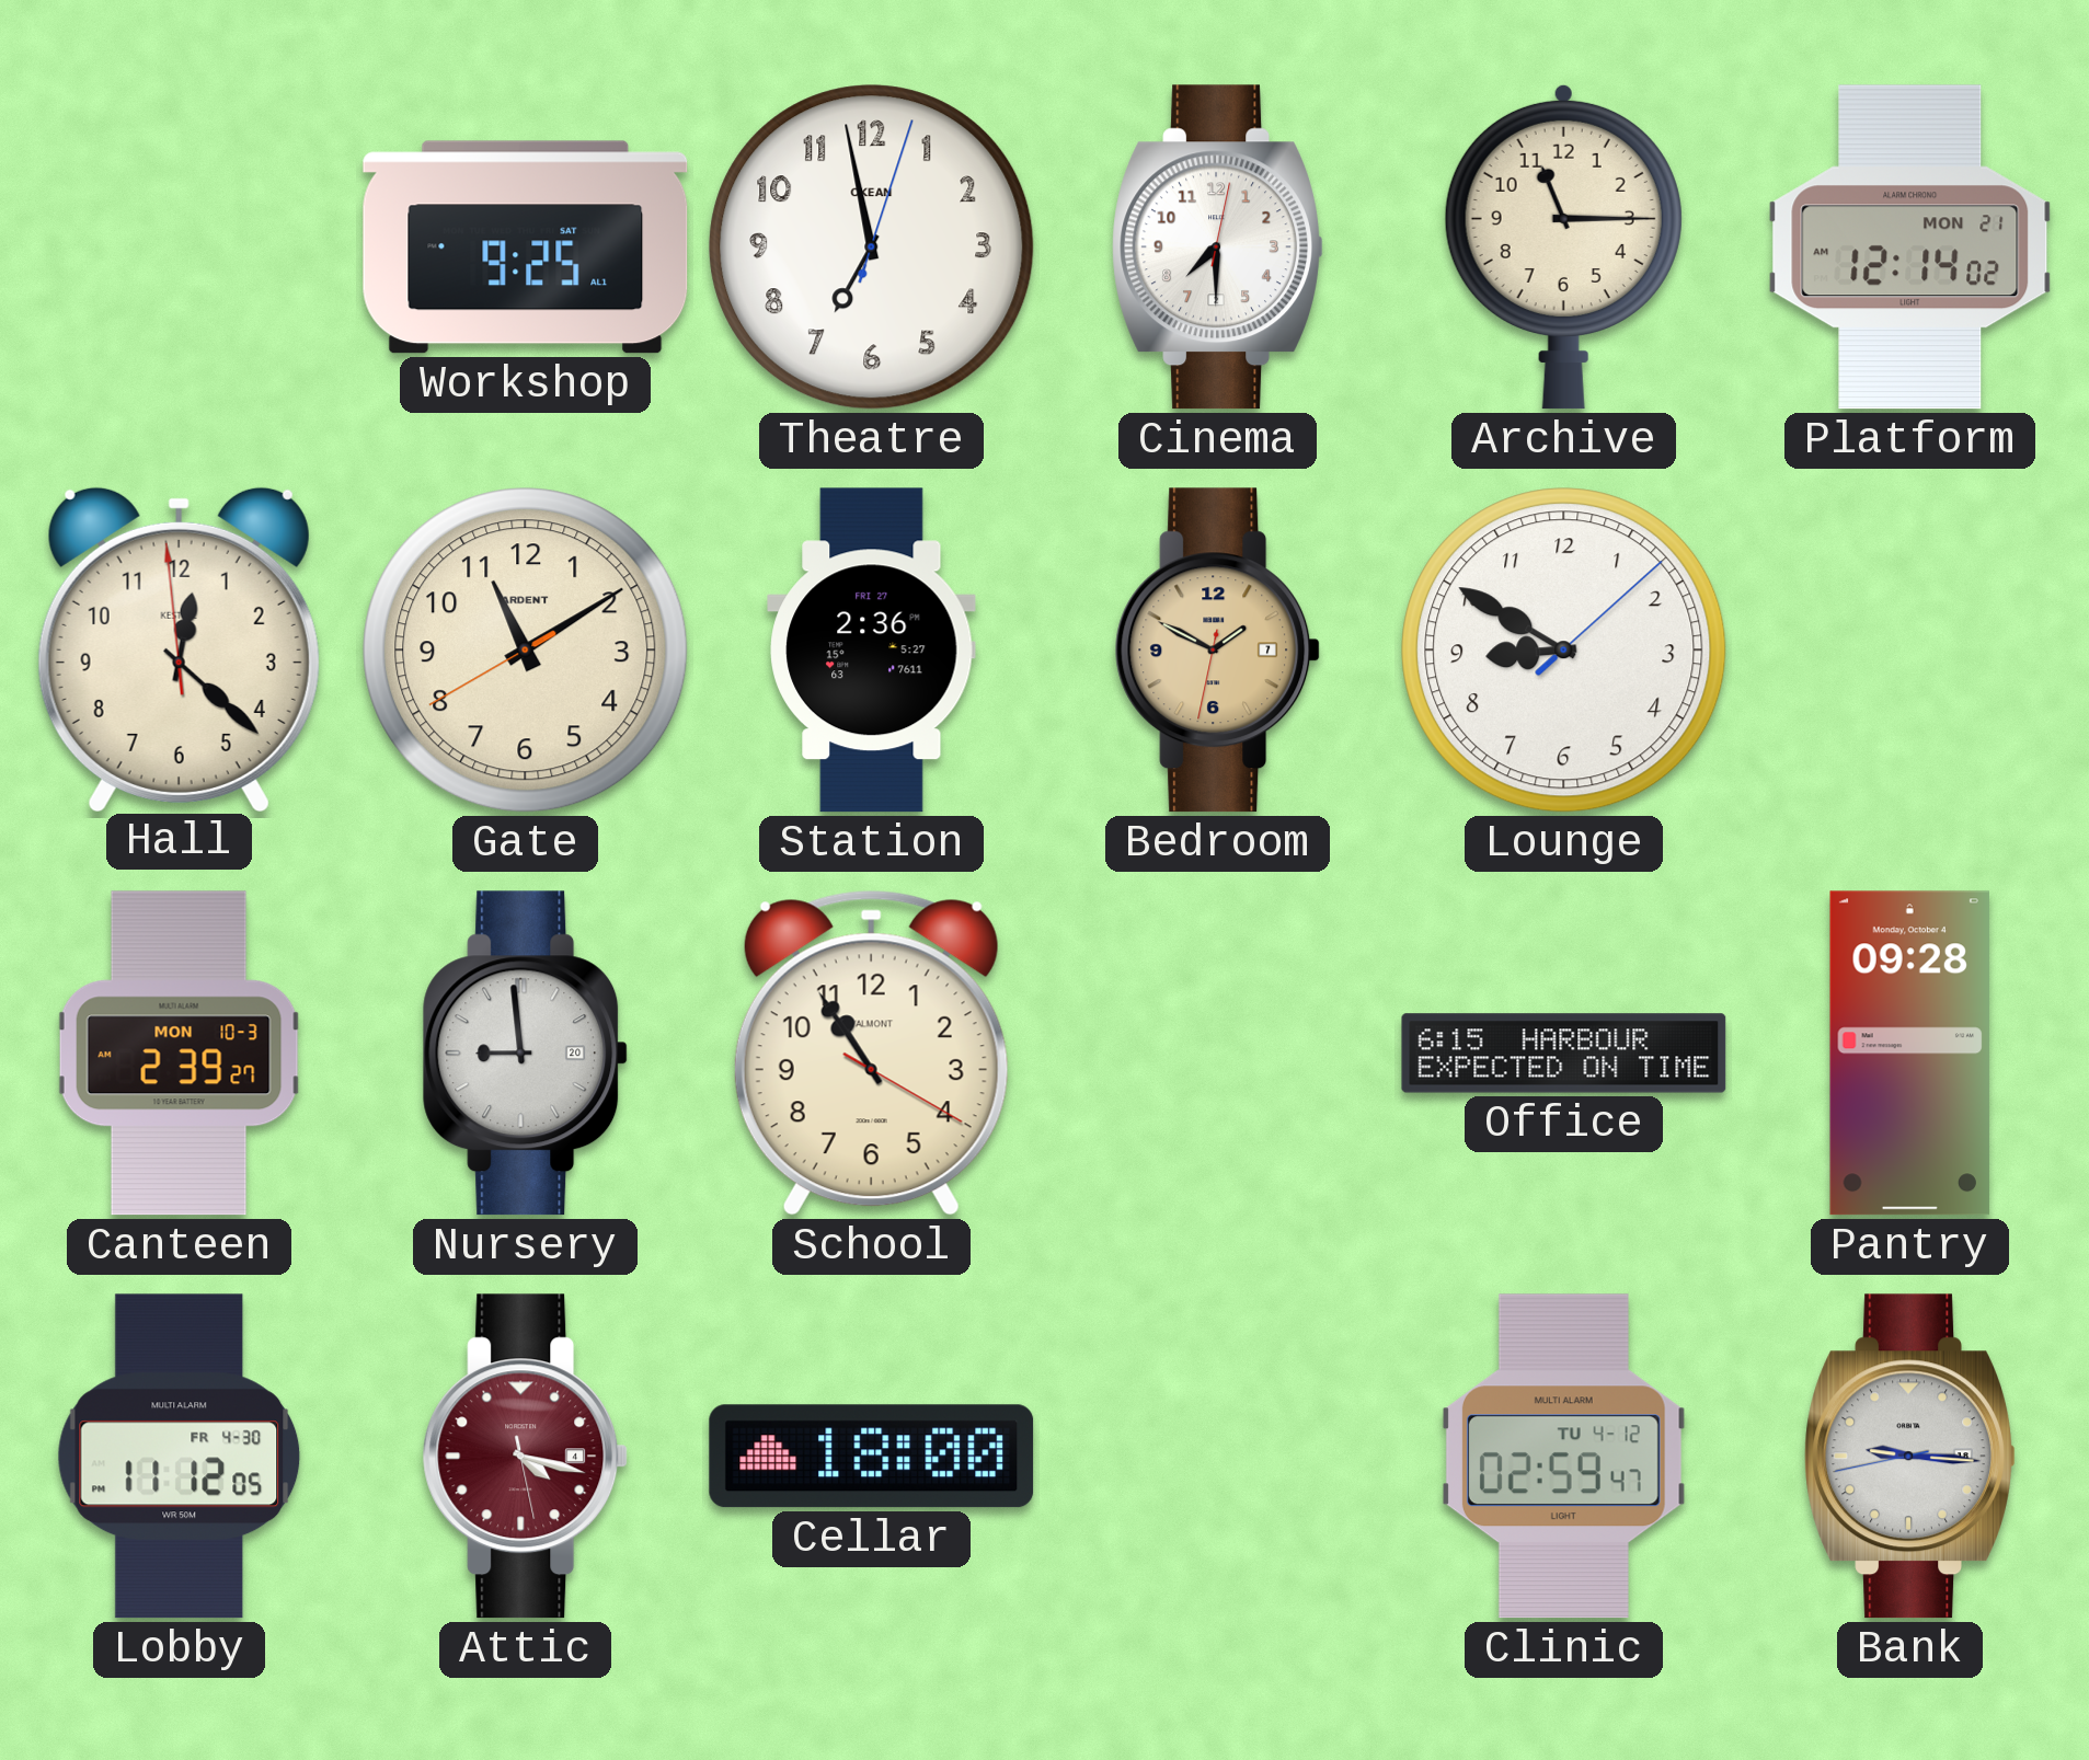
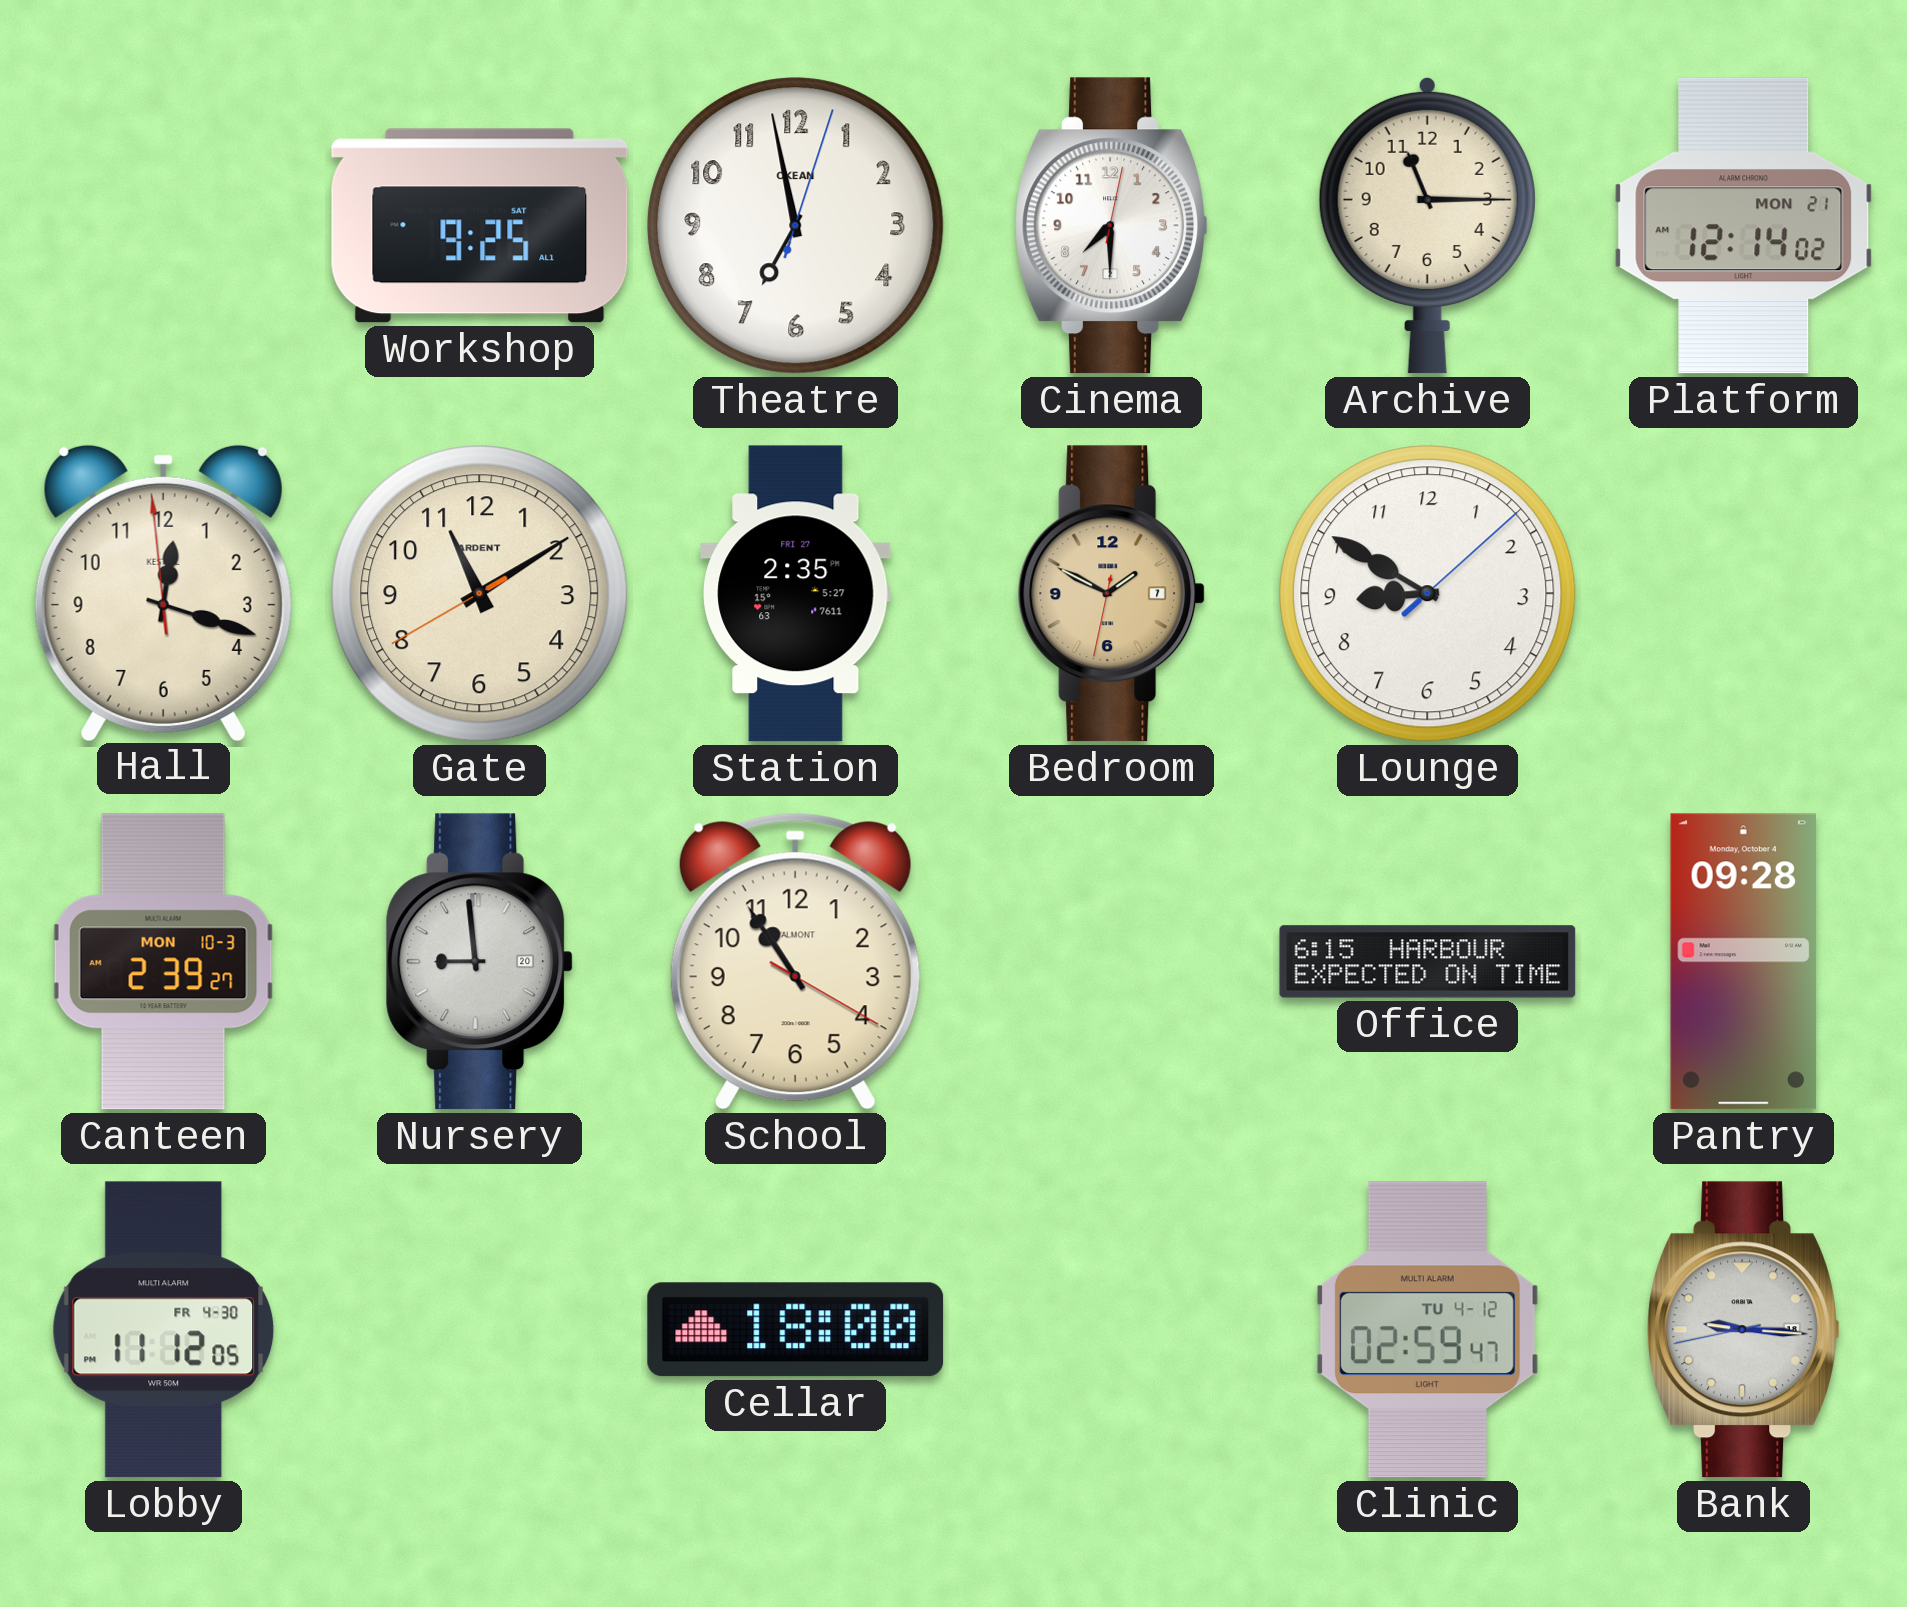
Hall: 12:21 -> 12:17
Station: 2:36 -> 2:35
Attic: 4:17 -> none
